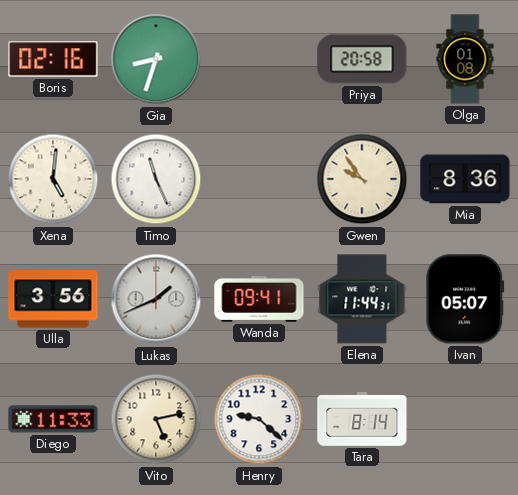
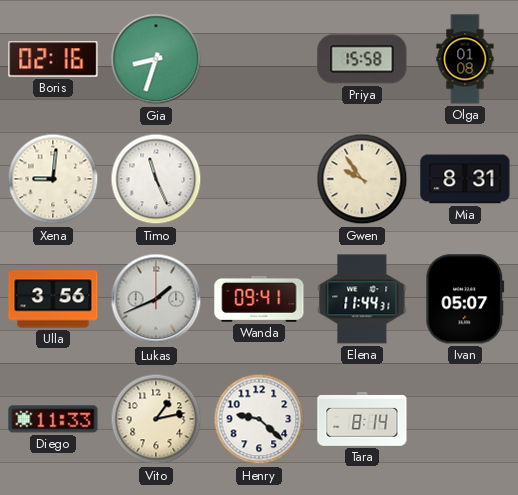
Priya: 20:58 -> 15:58
Xena: 5:01 -> 9:01
Mia: 8:36 -> 8:31
Vito: 5:13 -> 1:13
